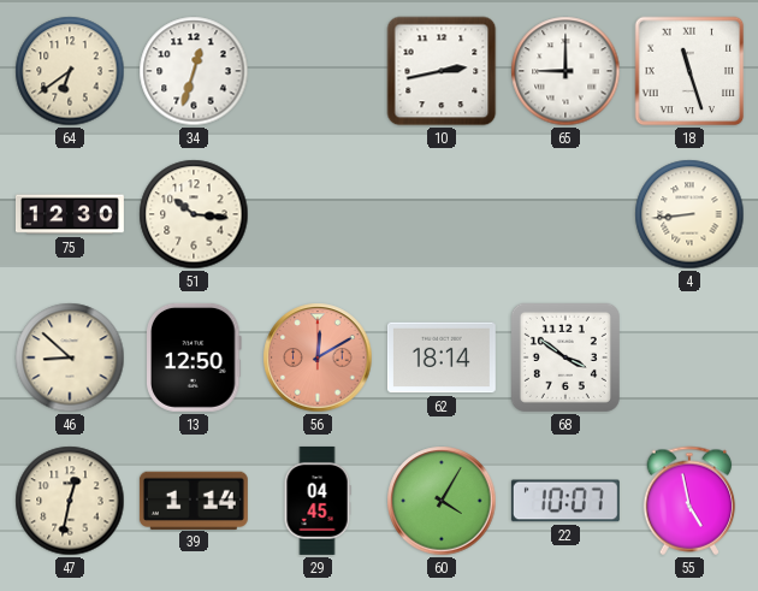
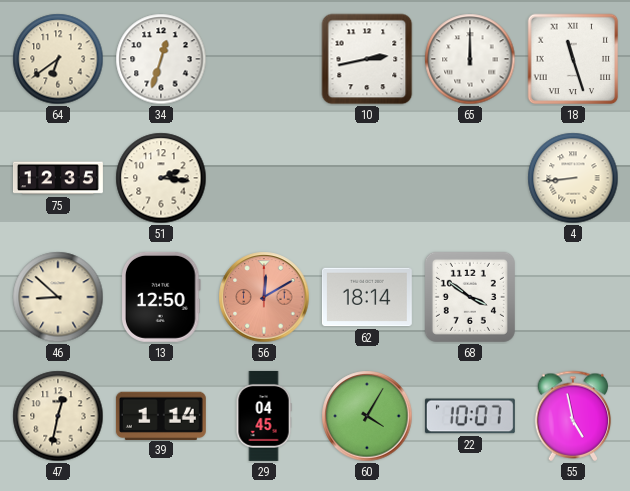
65: 9:00 -> 12:00
75: 12:30 -> 12:35
51: 10:16 -> 2:16
